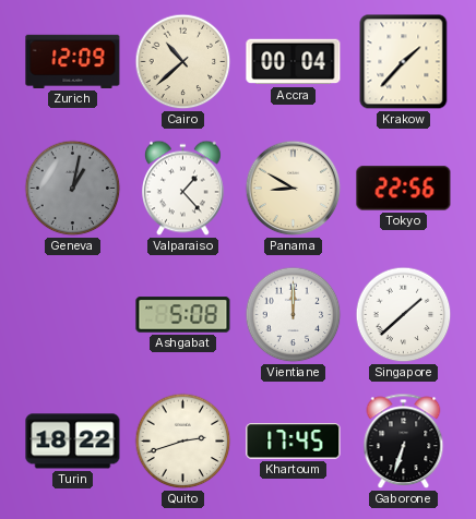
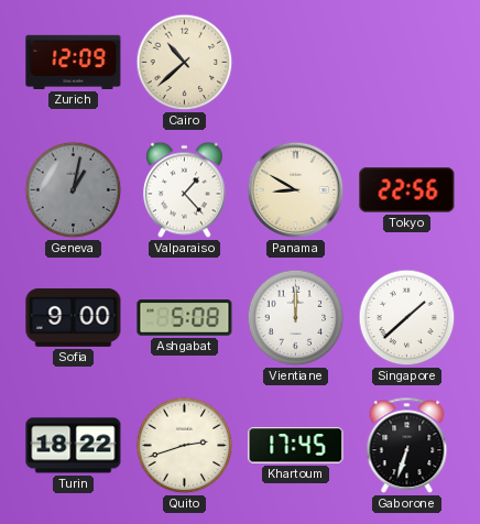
Accra: 00:04 -> none
Krakow: 1:37 -> none
Sofia: none -> 9:00
